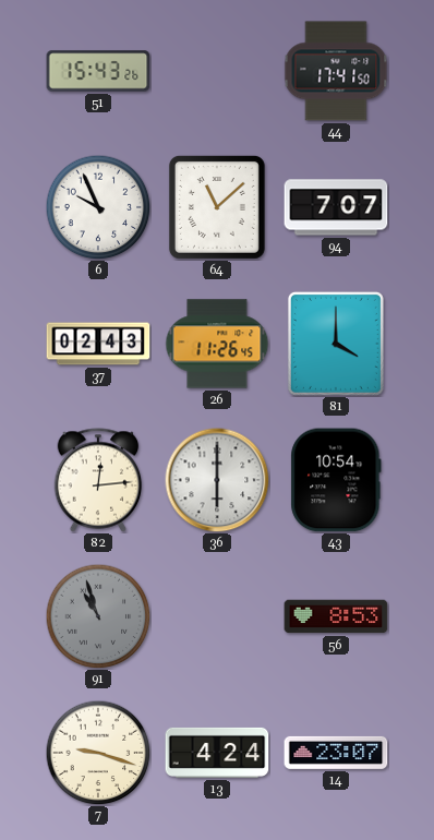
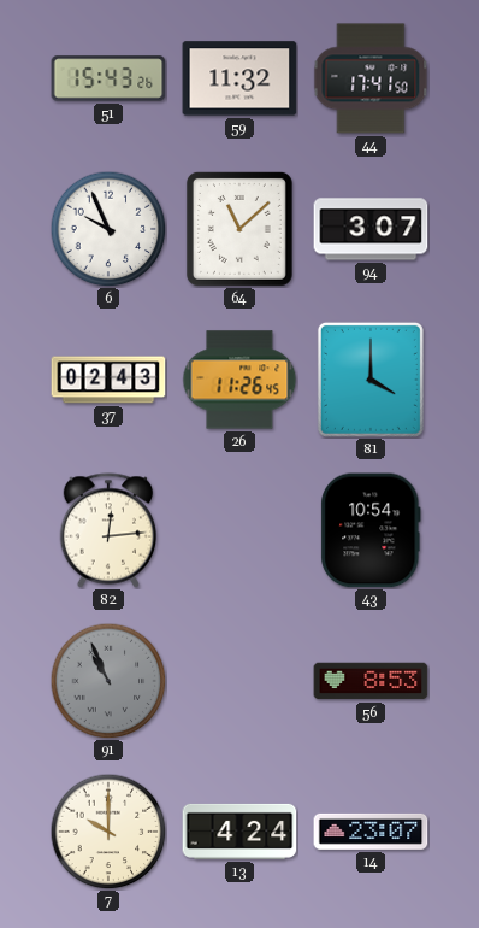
59: none -> 11:32
94: 7:07 -> 3:07
36: 6:00 -> none
91: 10:57 -> 10:56
7: 9:18 -> 10:00
